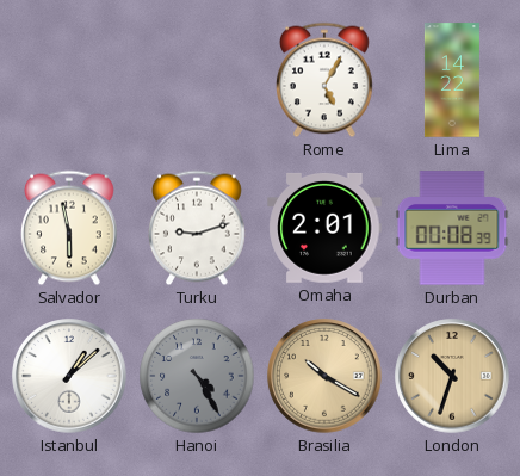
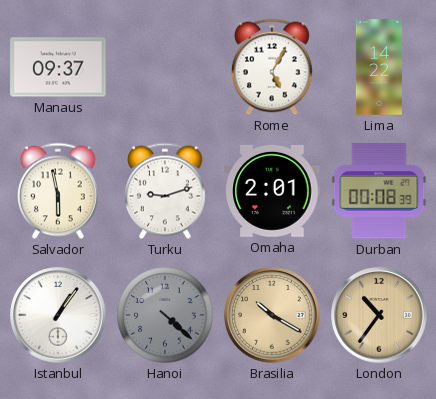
Manaus: none -> 09:37
Istanbul: 1:08 -> 1:06
Hanoi: 4:25 -> 4:22
London: 10:33 -> 10:36
